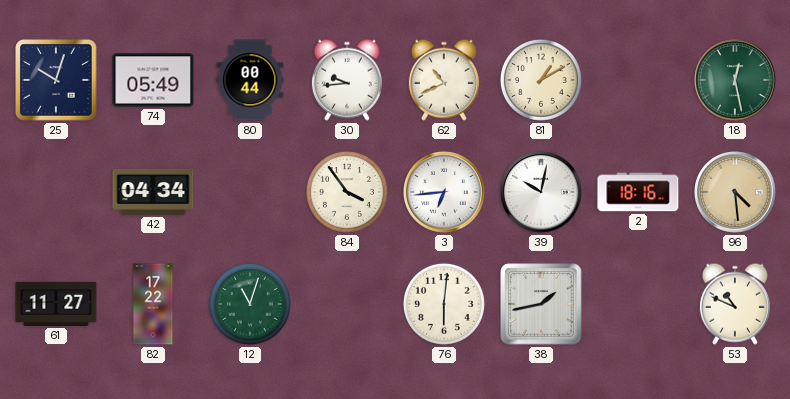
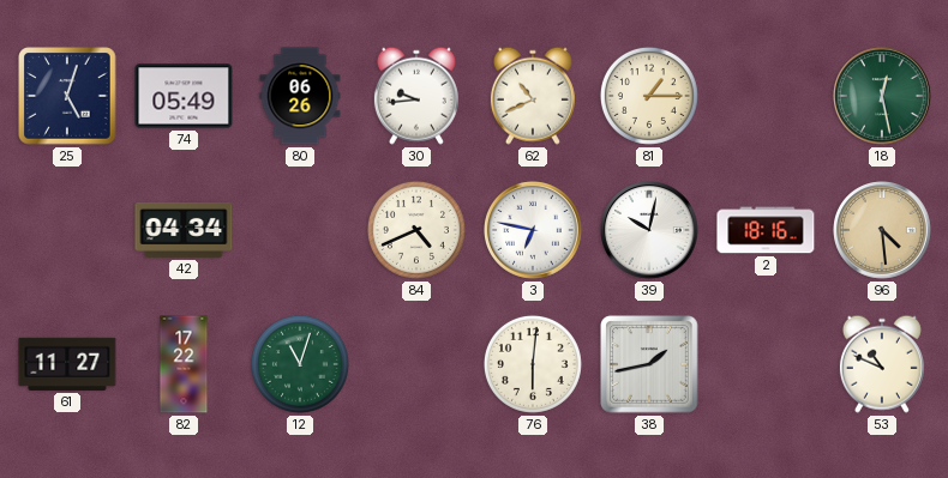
25: 10:03 -> 5:03
80: 00:44 -> 06:26
81: 1:10 -> 1:15
84: 3:54 -> 4:41
3: 6:44 -> 6:47
